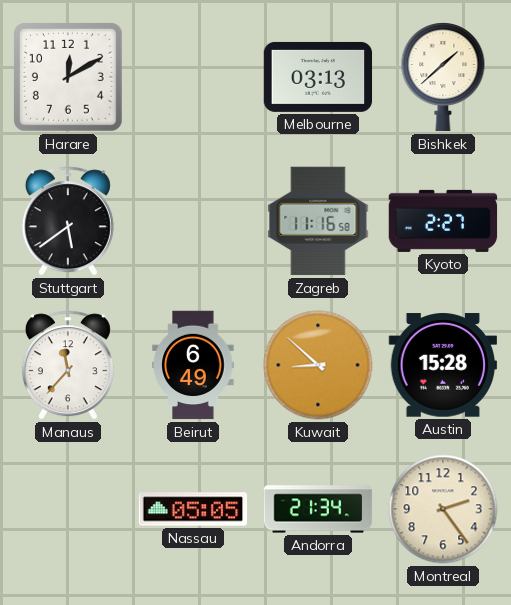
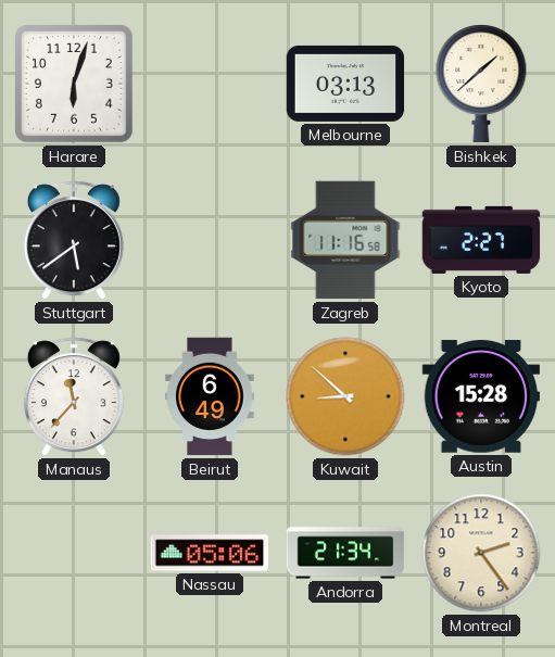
Harare: 12:10 -> 6:03
Nassau: 05:05 -> 05:06
